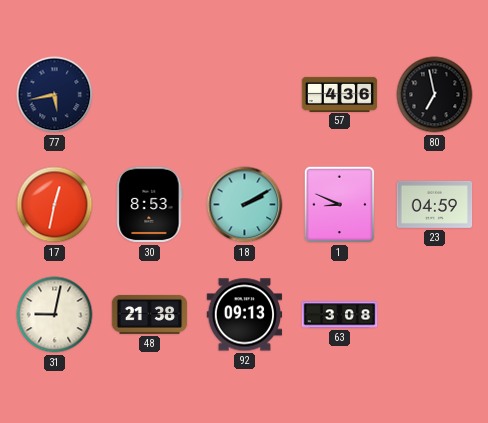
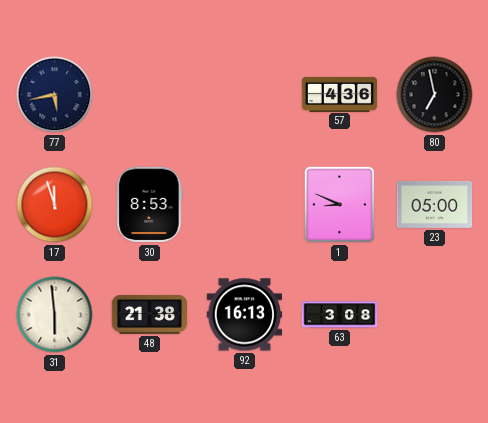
17: 12:32 -> 11:57
18: 2:10 -> none
23: 04:59 -> 05:00
31: 9:02 -> 5:59
92: 09:13 -> 16:13
